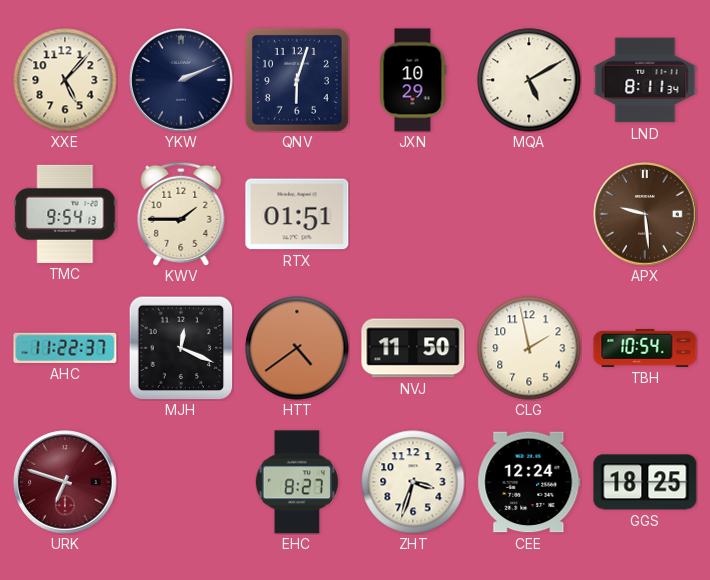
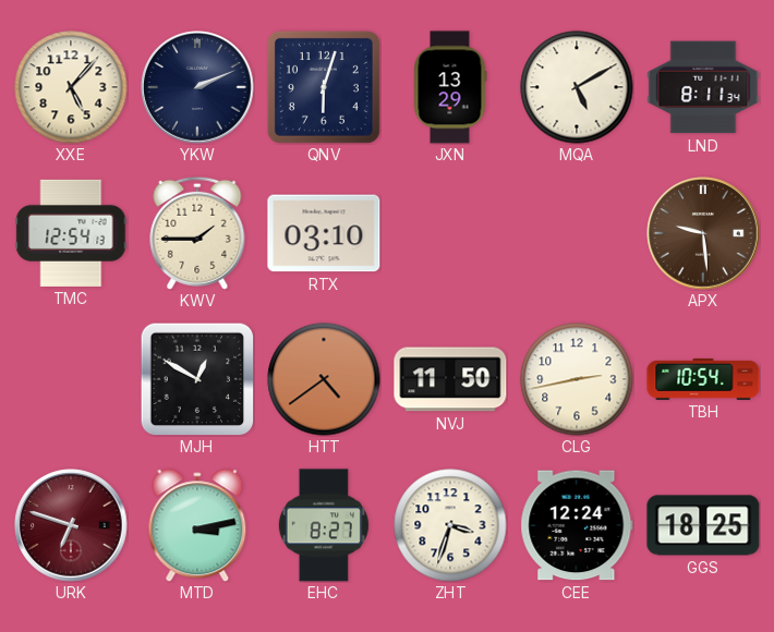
JXN: 10:29 -> 13:29
TMC: 9:54 -> 12:54
RTX: 01:51 -> 03:10
AHC: 11:22 -> none
MJH: 12:19 -> 12:50
CLG: 1:58 -> 2:43
MTD: none -> 3:13
